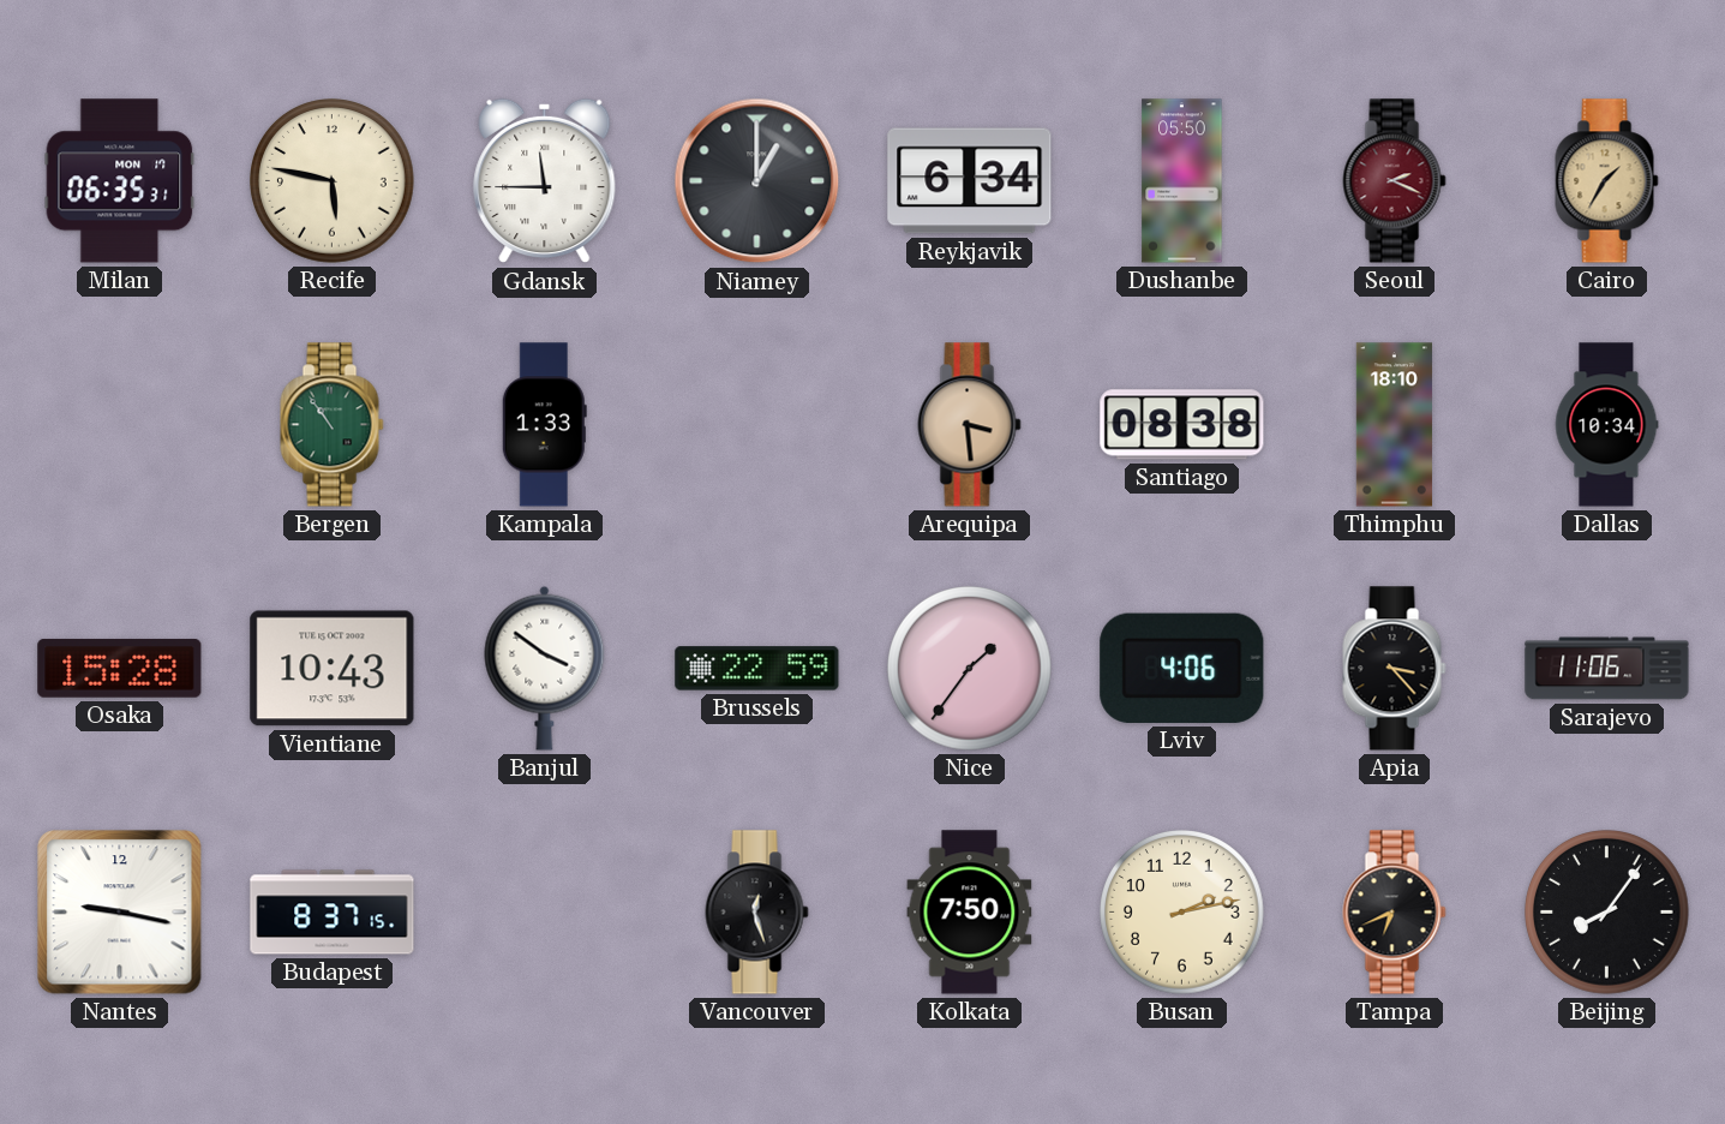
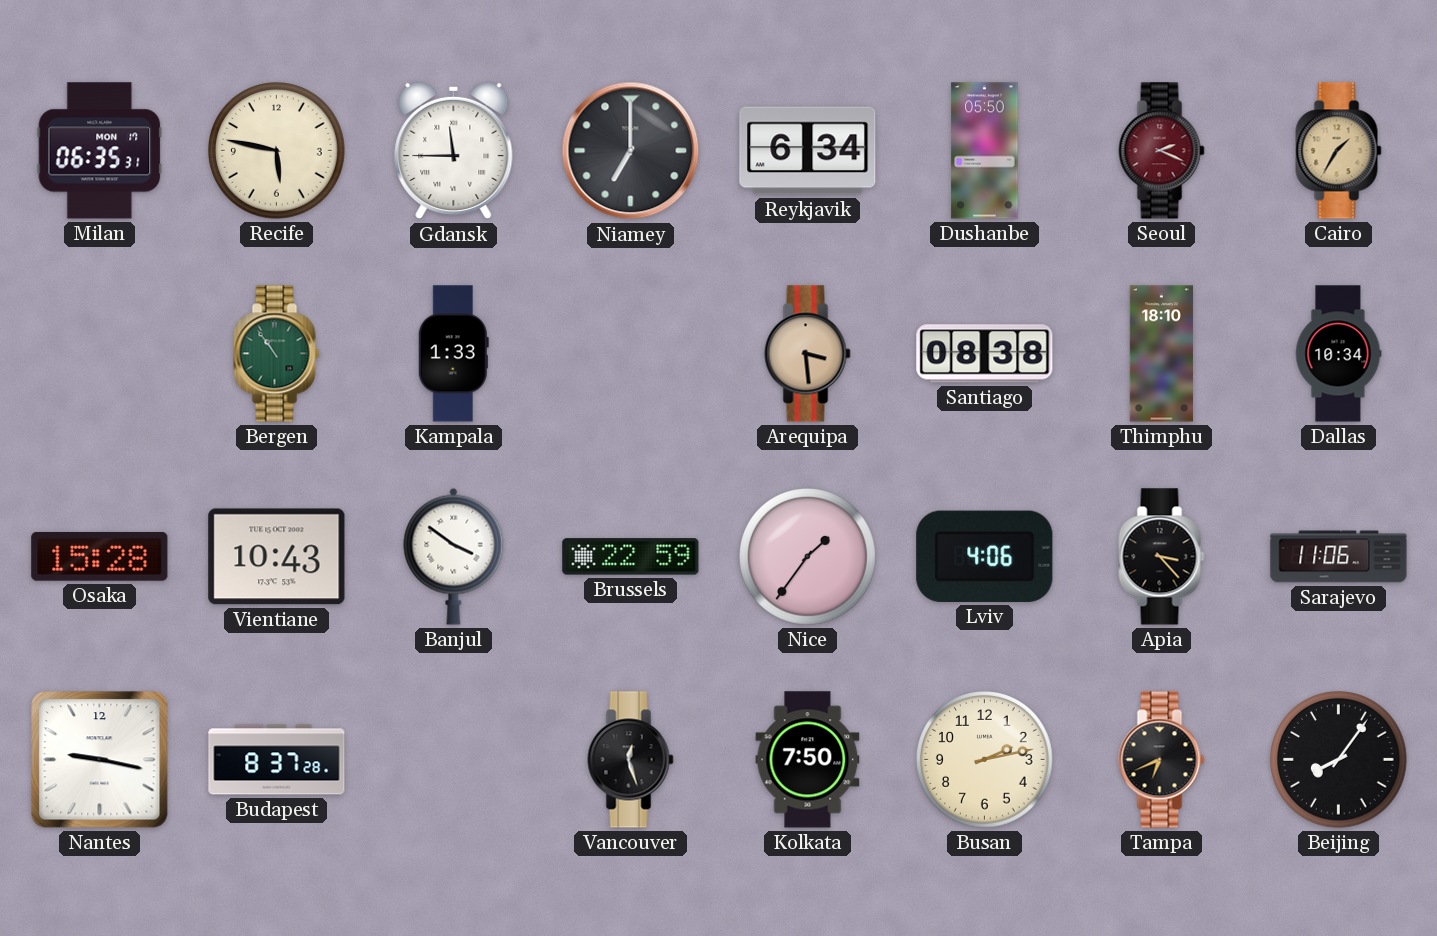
Niamey: 1:00 -> 7:00
Budapest: 8:37:15 -> 8:37:28
